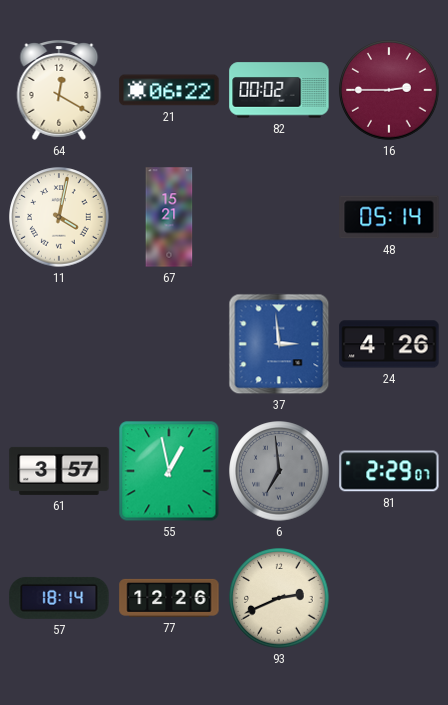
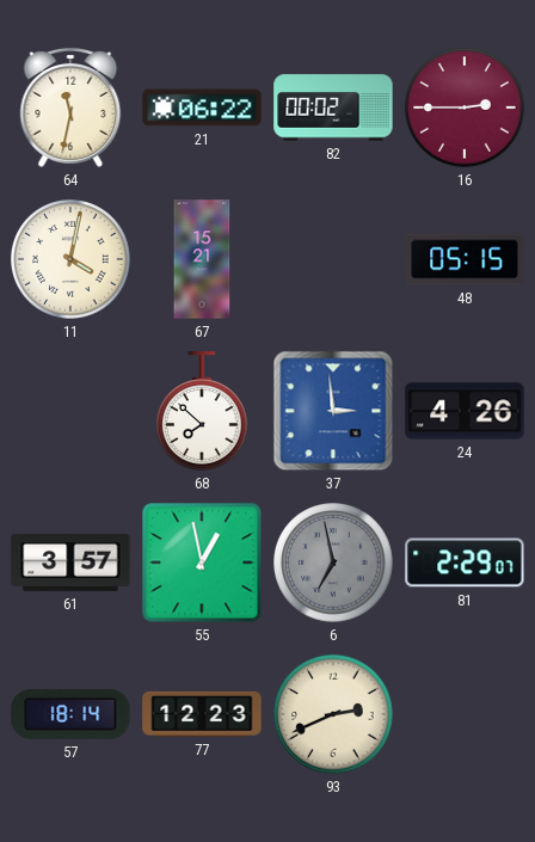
64: 12:20 -> 11:32
48: 05:14 -> 05:15
68: none -> 7:52
6: 6:59 -> 6:58
77: 12:26 -> 12:23
